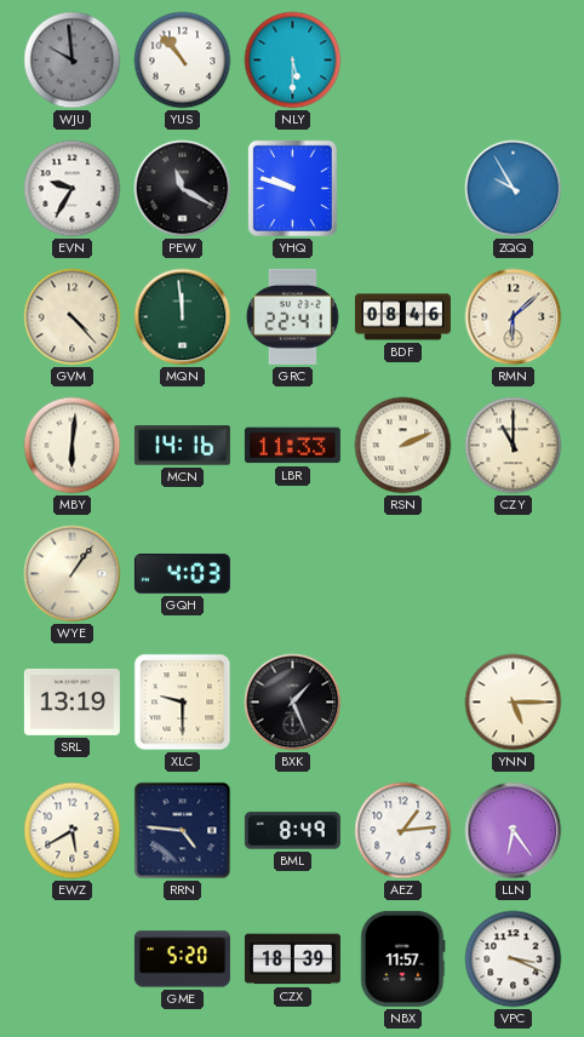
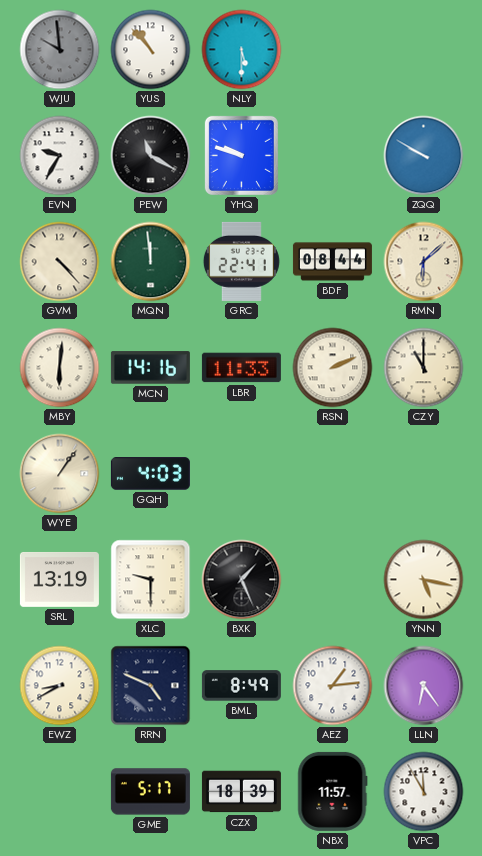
ZQQ: 9:55 -> 9:50
BDF: 08:46 -> 08:44
YNN: 5:15 -> 5:17
EWZ: 5:40 -> 8:40
RRN: 4:46 -> 4:49
GME: 5:20 -> 5:17
VPC: 3:19 -> 11:55
